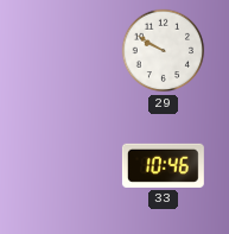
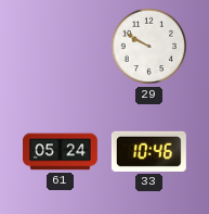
61: none -> 05:24
